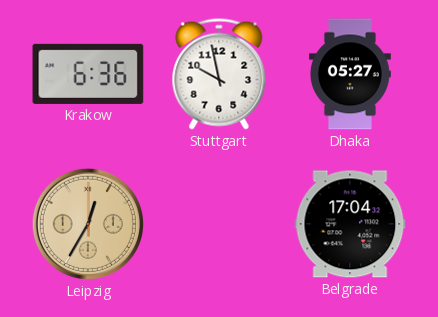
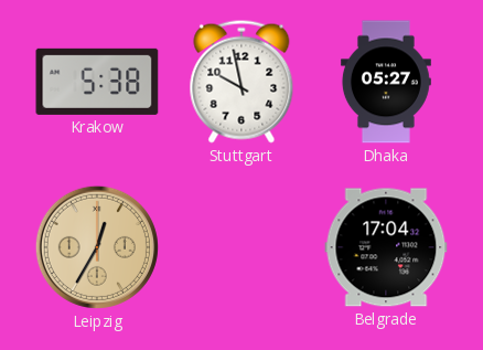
Krakow: 6:36 -> 5:38
